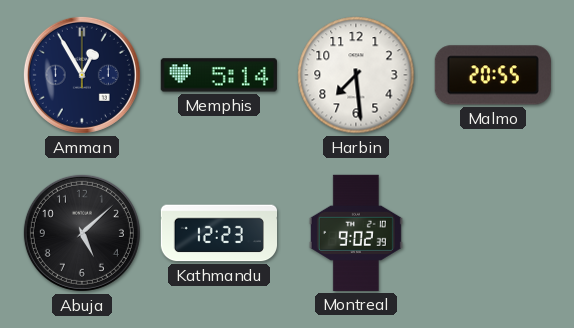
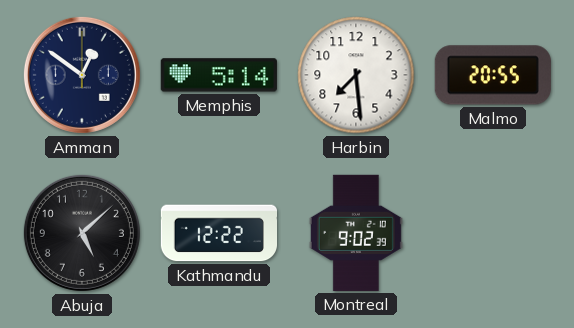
Amman: 12:55 -> 12:51
Kathmandu: 12:23 -> 12:22
